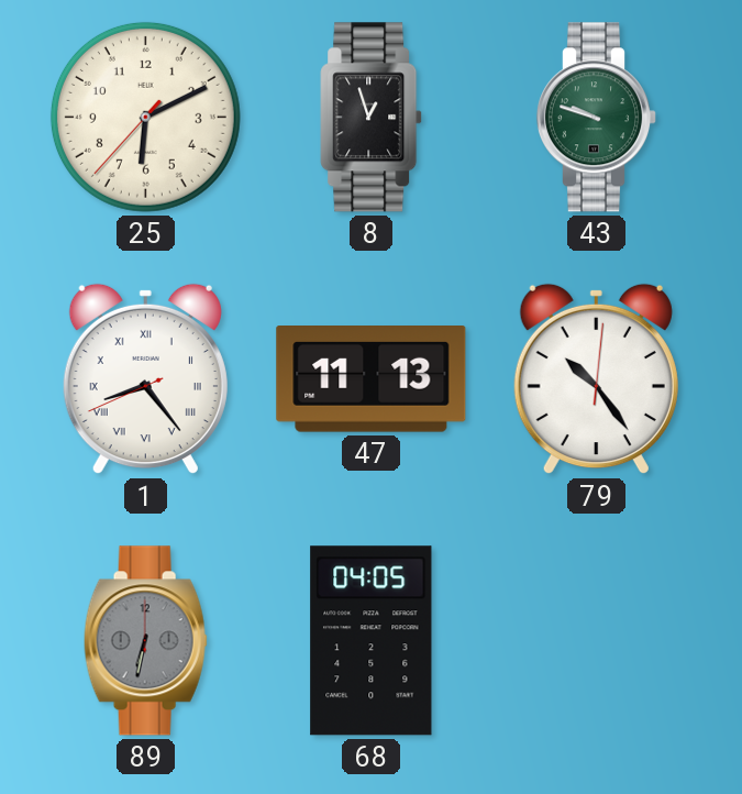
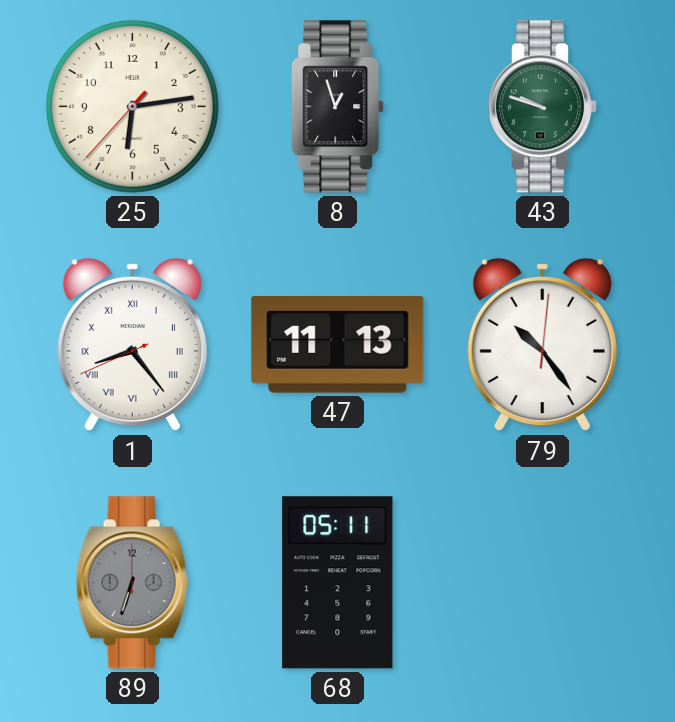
25: 6:10 -> 6:13
89: 6:32 -> 6:33
68: 04:05 -> 05:11
